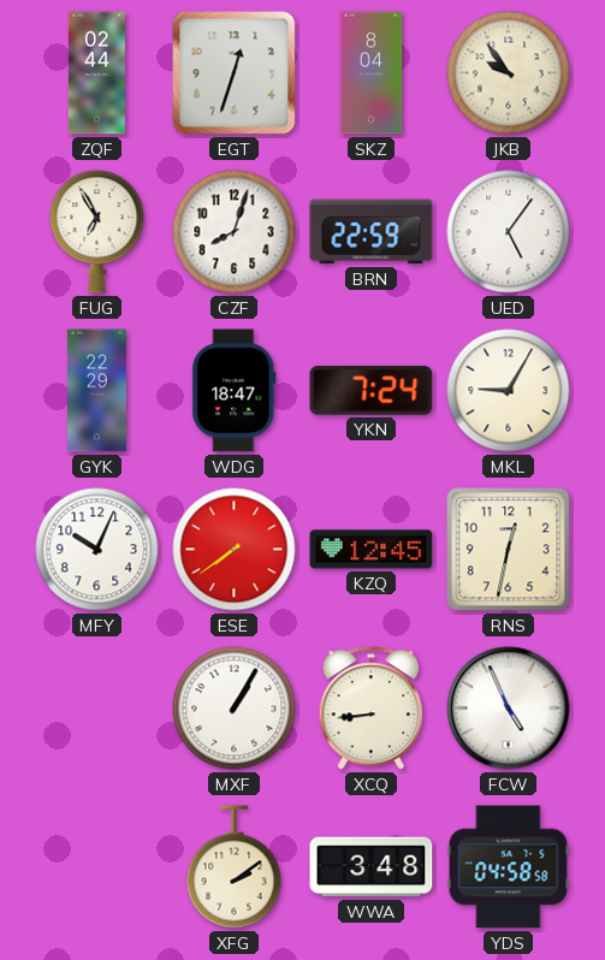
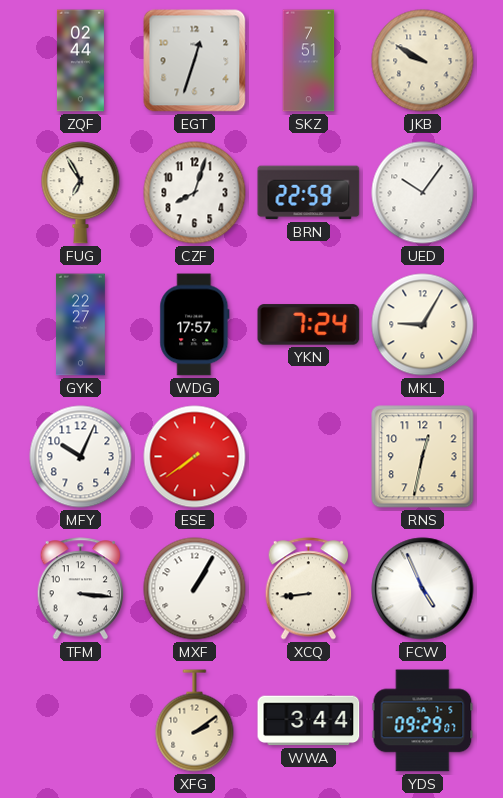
SKZ: 8:04 -> 7:51
JKB: 9:54 -> 9:50
UED: 5:06 -> 10:06
GYK: 22:29 -> 22:27
WDG: 18:47 -> 17:57
KZQ: 12:45 -> none
TFM: none -> 3:16
WWA: 3:48 -> 3:44
YDS: 04:58 -> 09:29
